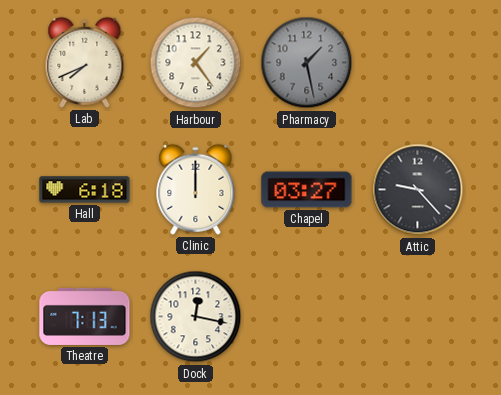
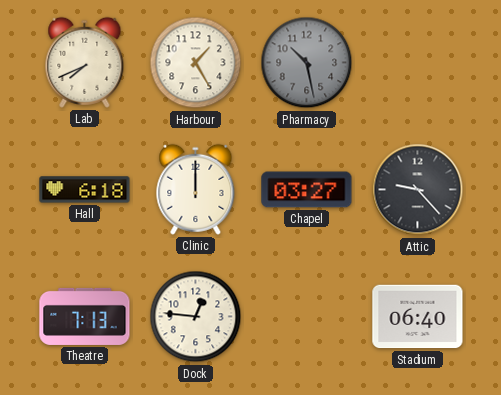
Harbour: 1:24 -> 1:25
Pharmacy: 1:28 -> 10:28
Dock: 12:17 -> 12:46
Stadium: none -> 06:40
